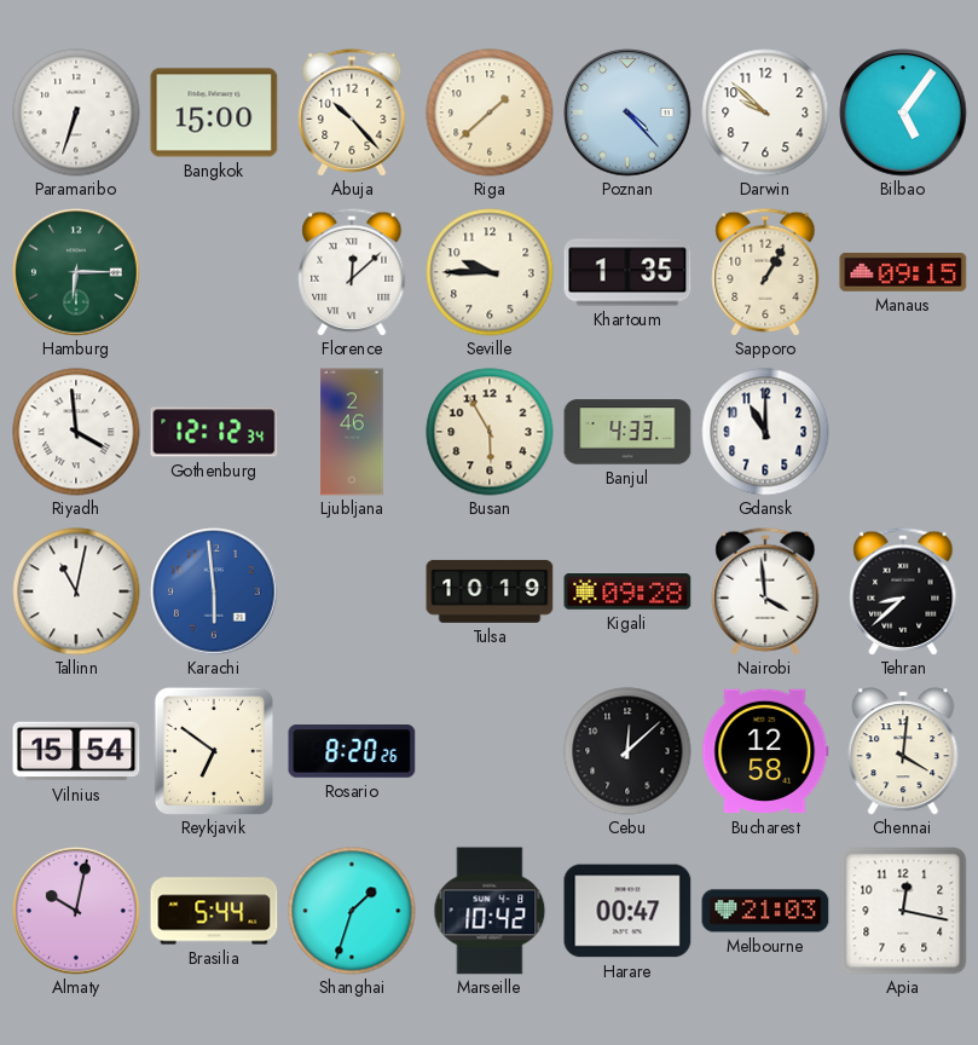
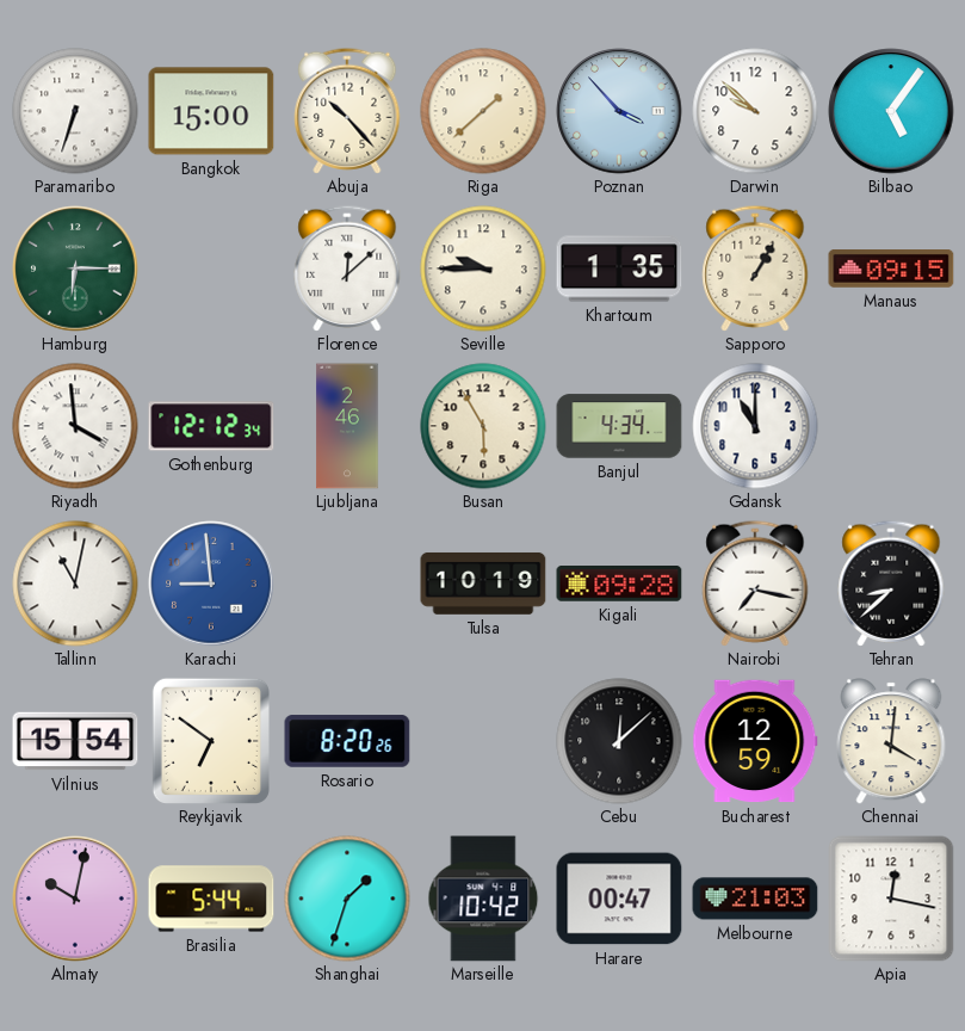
Poznan: 4:23 -> 3:53
Banjul: 4:33 -> 4:34
Karachi: 5:59 -> 8:59
Nairobi: 3:59 -> 7:17
Bucharest: 12:58 -> 12:59
